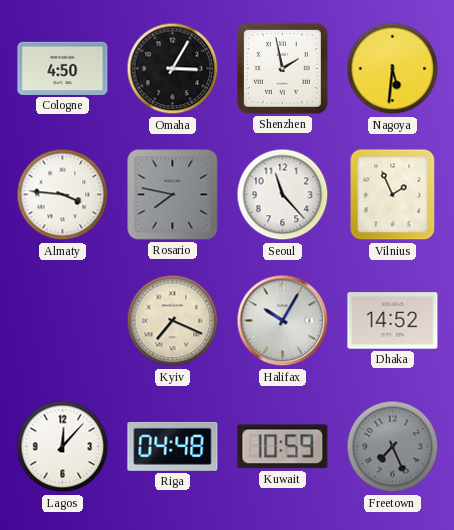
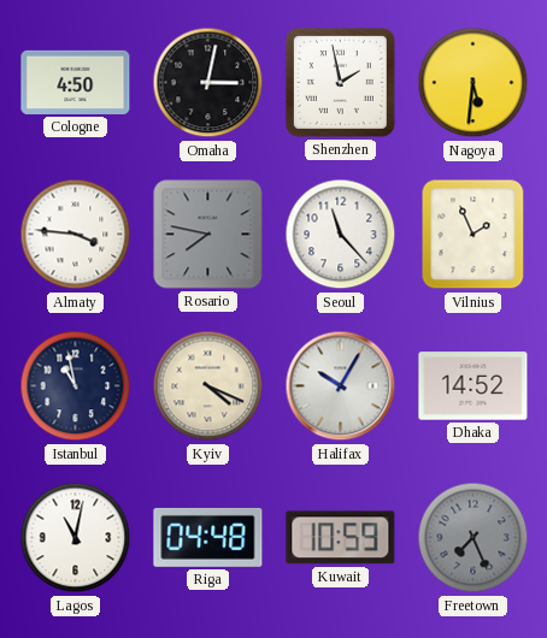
Omaha: 3:05 -> 3:02
Istanbul: none -> 10:58
Kyiv: 7:19 -> 4:19
Lagos: 12:07 -> 11:02
